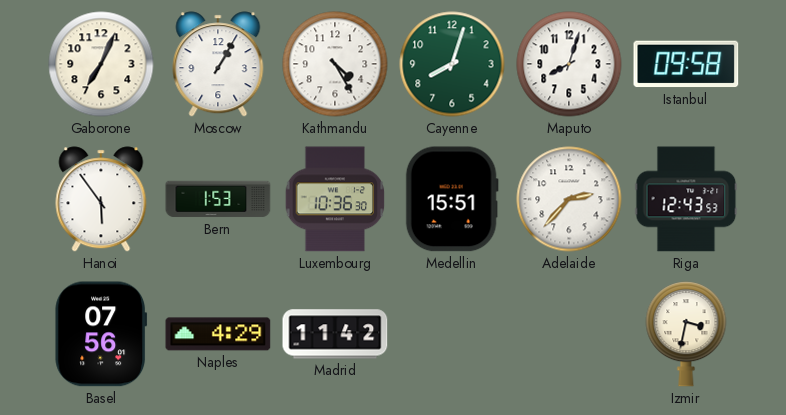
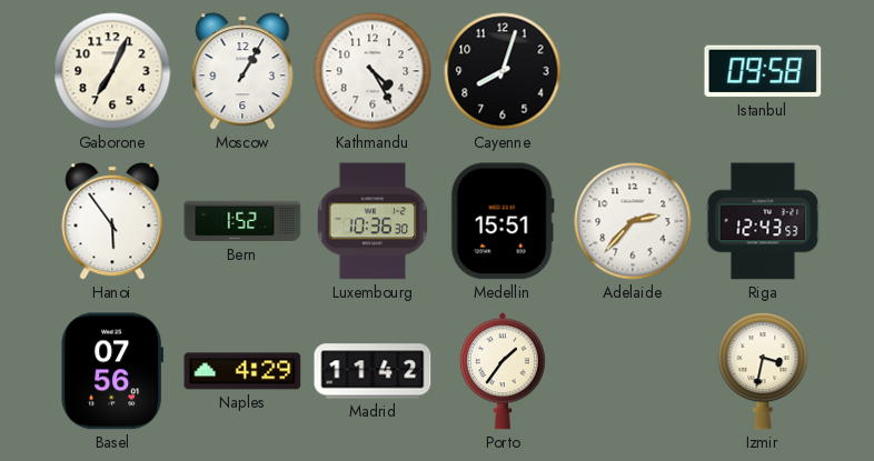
Cayenne dial: green -> black
Maputo: 8:03 -> none
Bern: 1:53 -> 1:52
Porto: none -> 1:36
